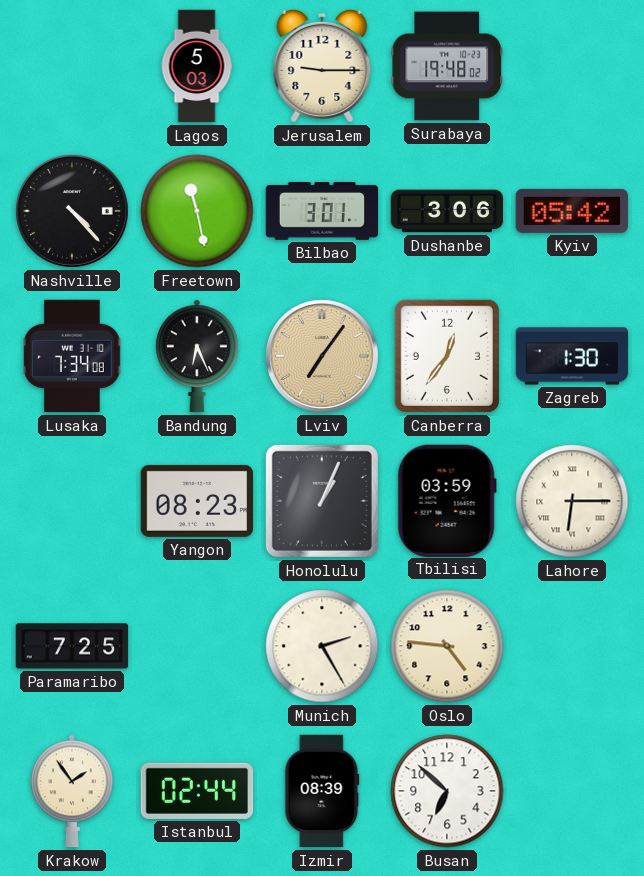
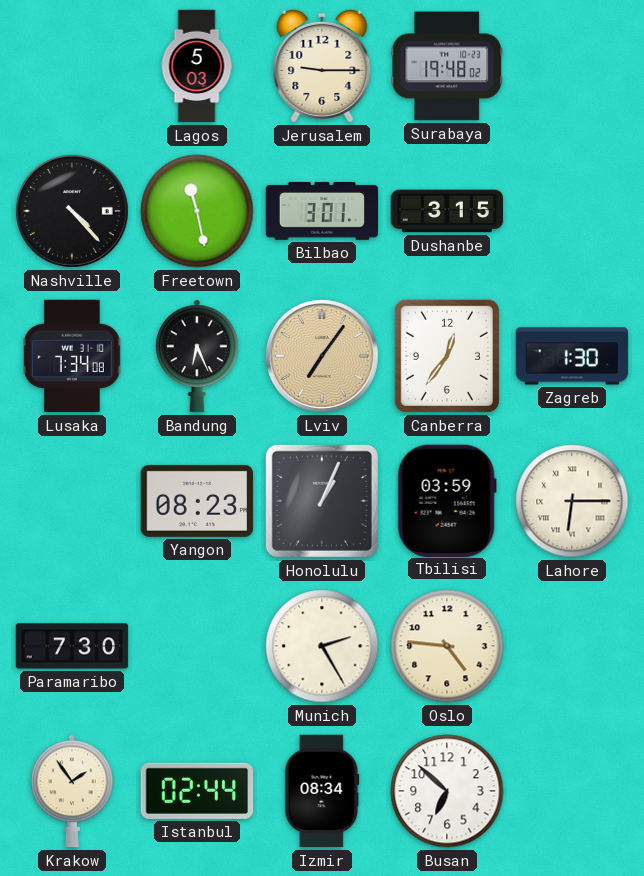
Dushanbe: 3:06 -> 3:15
Kyiv: 05:42 -> none
Paramaribo: 7:25 -> 7:30
Izmir: 08:39 -> 08:34
